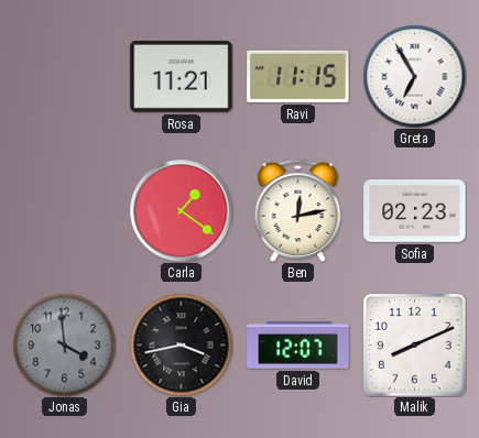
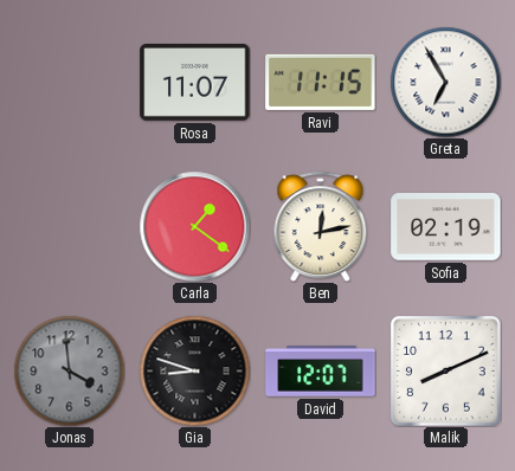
Rosa: 11:21 -> 11:07
Sofia: 02:23 -> 02:19
Gia: 3:43 -> 8:48
